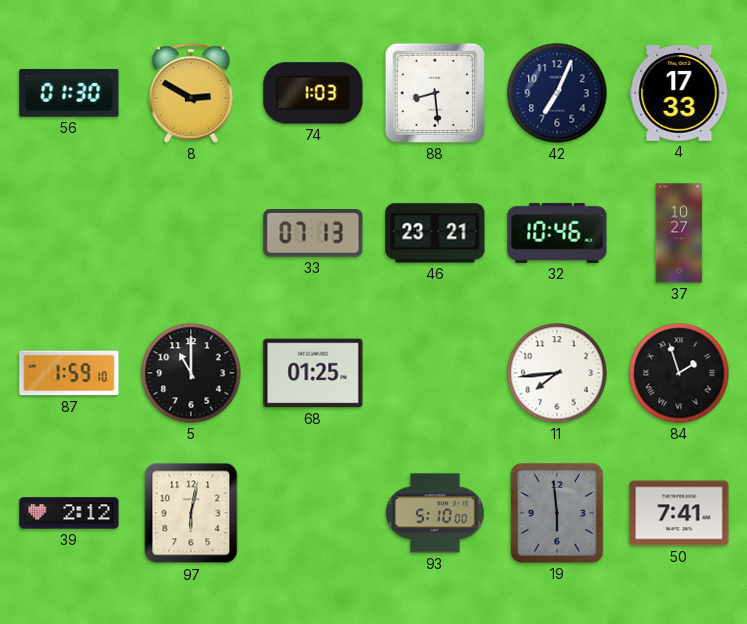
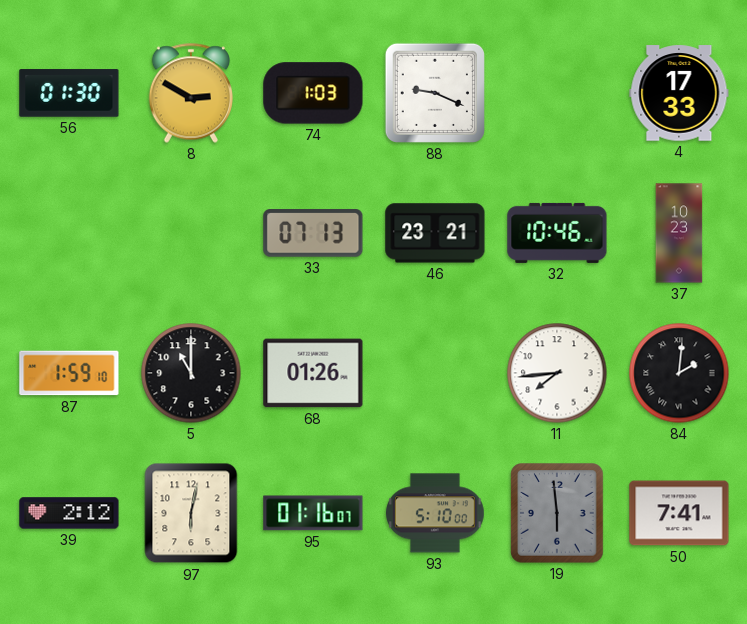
88: 8:29 -> 9:19
42: 7:04 -> none
37: 10:27 -> 10:23
68: 01:25 -> 01:26
84: 1:57 -> 2:01
95: none -> 01:16
